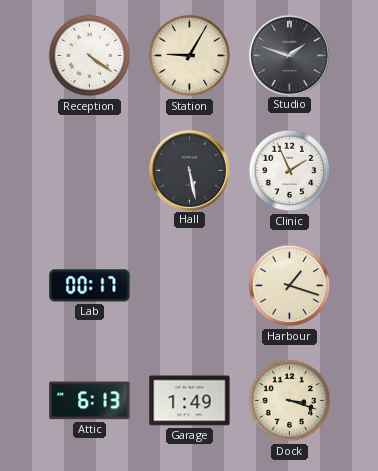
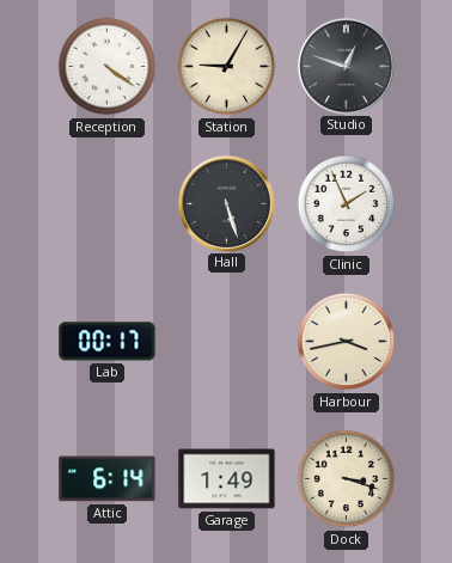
Studio: 1:48 -> 12:48
Hall: 5:28 -> 5:27
Harbour: 1:18 -> 3:43
Attic: 6:13 -> 6:14
